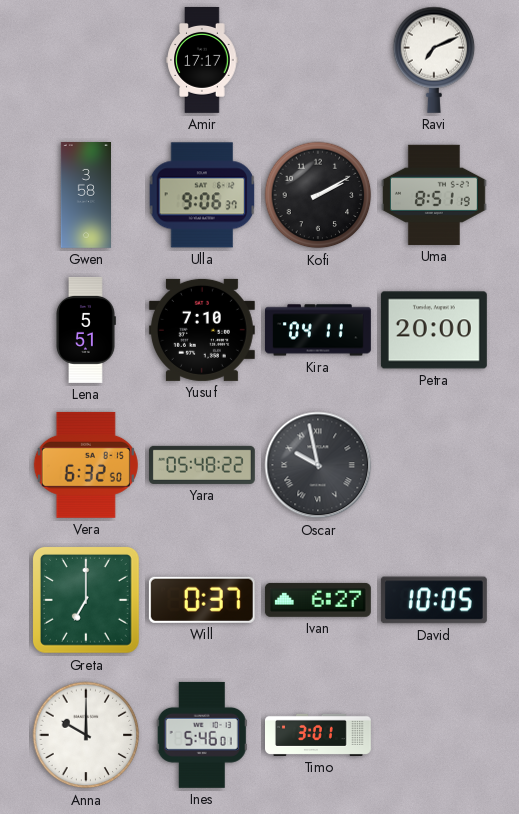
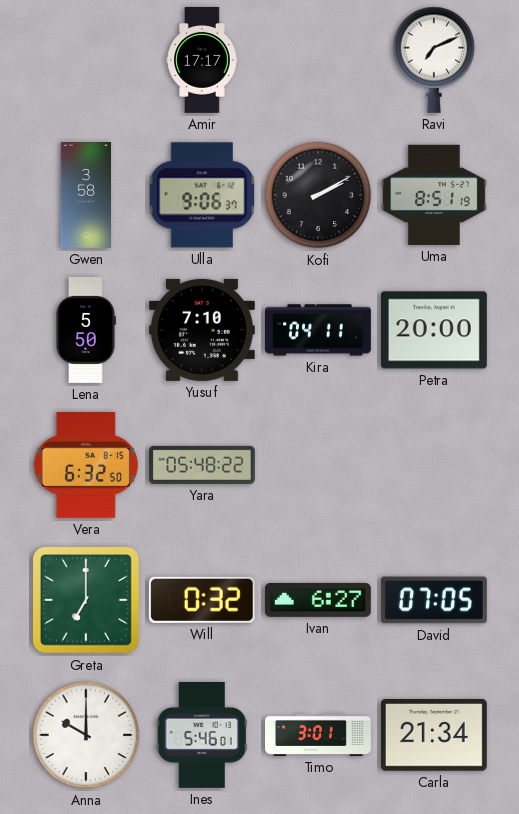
Lena: 5:51 -> 5:50
Oscar: 9:58 -> none
Will: 0:37 -> 0:32
David: 10:05 -> 07:05
Carla: none -> 21:34
